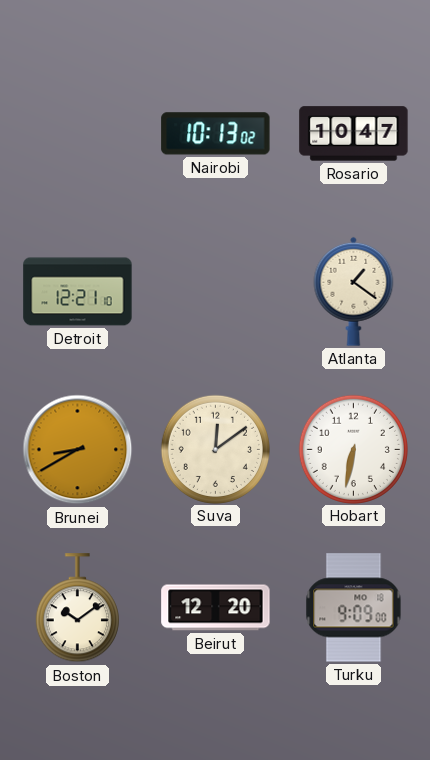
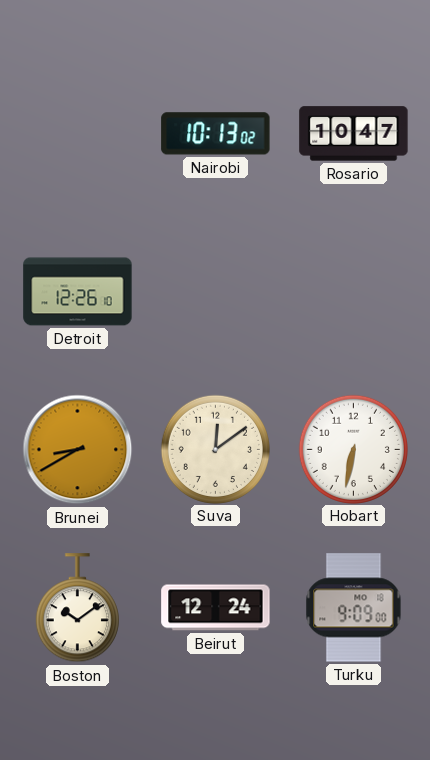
Detroit: 12:21 -> 12:26
Atlanta: 1:21 -> none
Beirut: 12:20 -> 12:24
